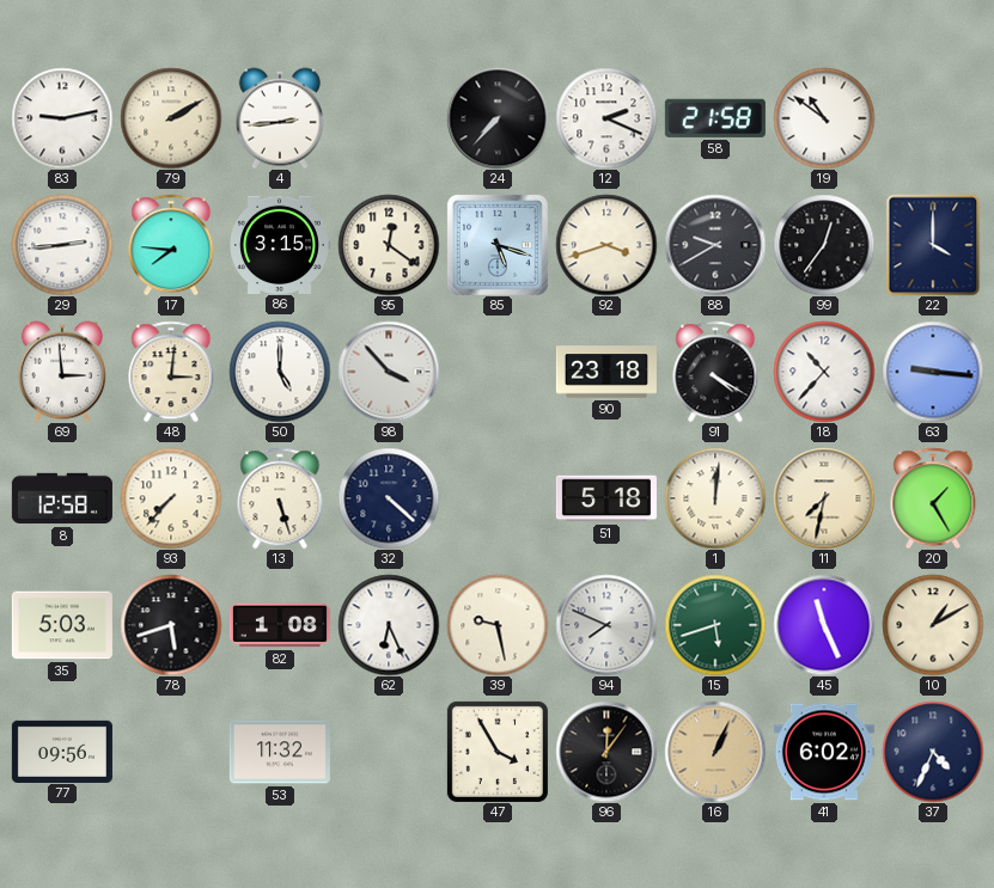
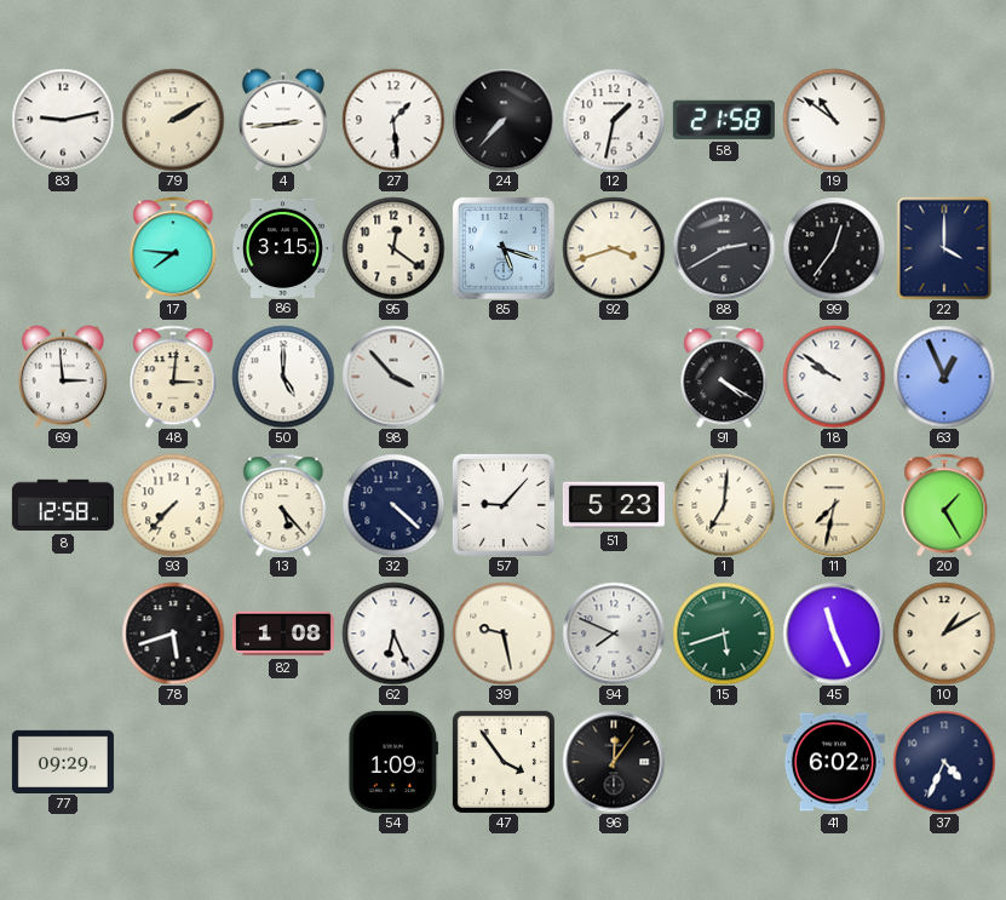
27: none -> 1:29
12: 2:19 -> 1:32
29: 2:44 -> none
88: 9:40 -> 2:40
90: 23:18 -> none
18: 10:37 -> 9:51
63: 9:16 -> 12:56
13: 5:27 -> 5:23
57: none -> 9:07
51: 5:18 -> 5:23
1: 12:01 -> 7:01
35: 5:03 -> none
77: 09:56 -> 09:29
53: 11:32 -> none
54: none -> 1:09
47: 3:55 -> 3:54
16: 1:04 -> none
